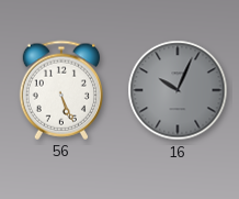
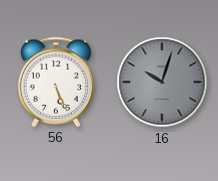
16: 10:04 -> 10:03
